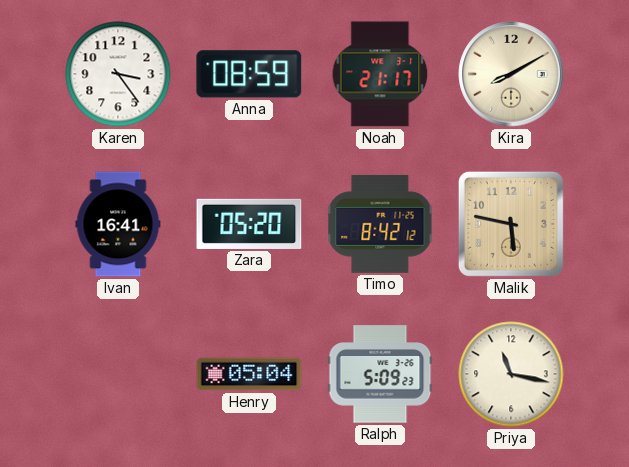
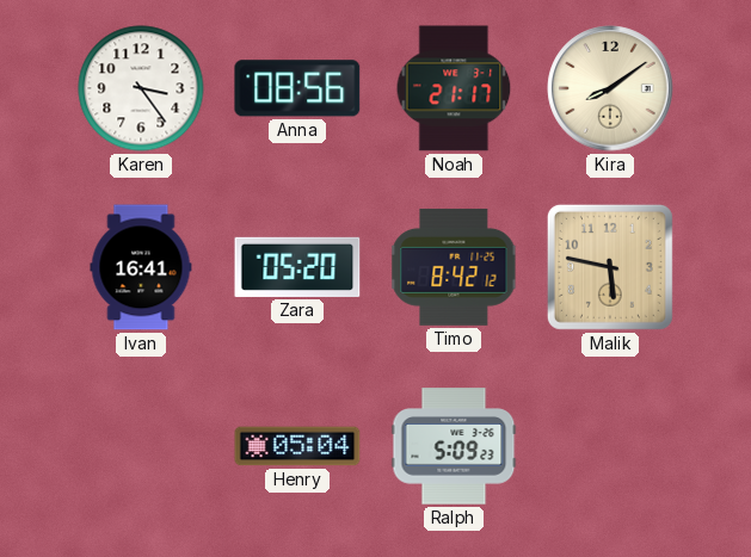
Anna: 08:59 -> 08:56
Kira: 8:10 -> 8:09
Priya: 11:17 -> none
